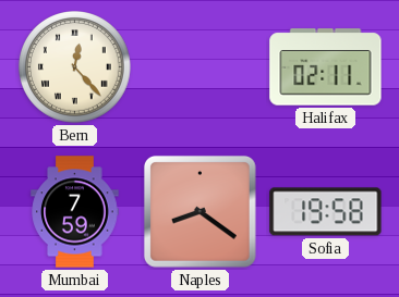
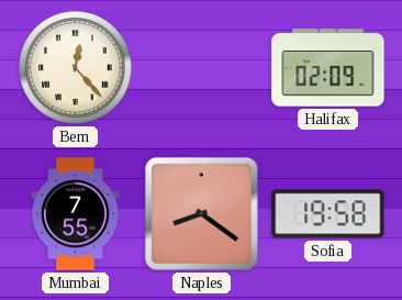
Halifax: 02:11 -> 02:09
Mumbai: 7:59 -> 7:55
